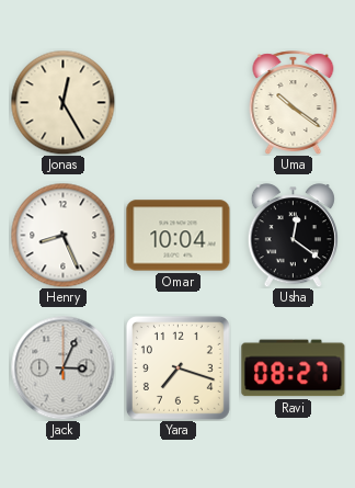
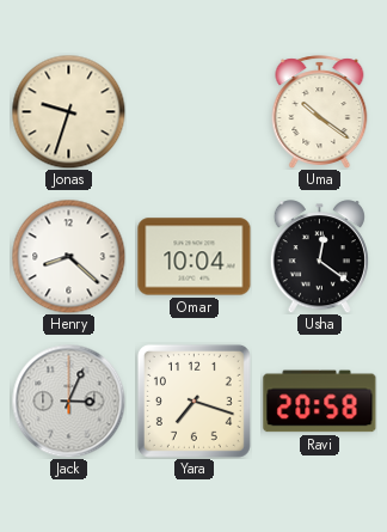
Jonas: 12:25 -> 9:33
Henry: 8:26 -> 8:22
Ravi: 08:27 -> 20:58
